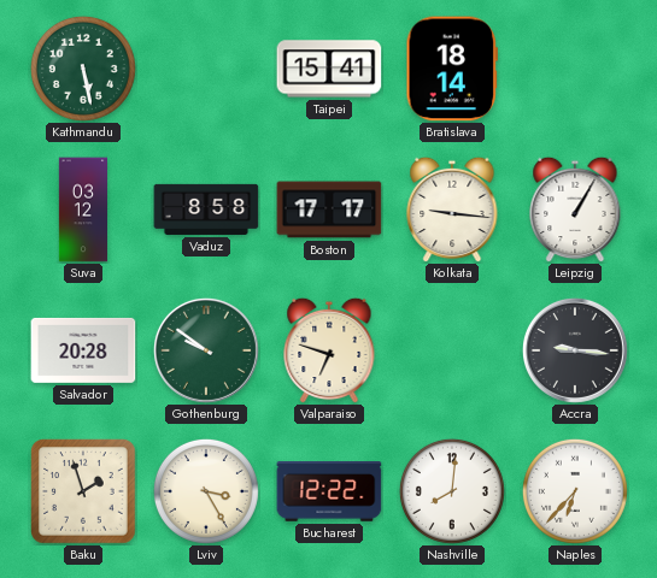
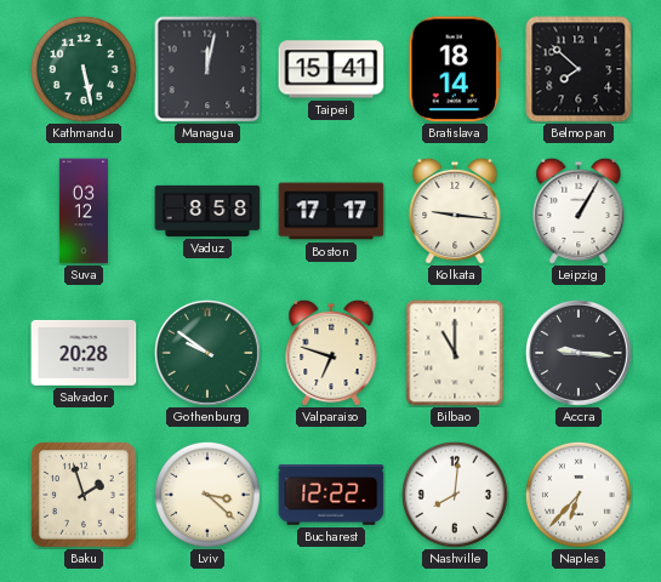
Managua: none -> 12:02
Belmopan: none -> 7:52
Bilbao: none -> 11:00
Lviv: 3:25 -> 3:22
